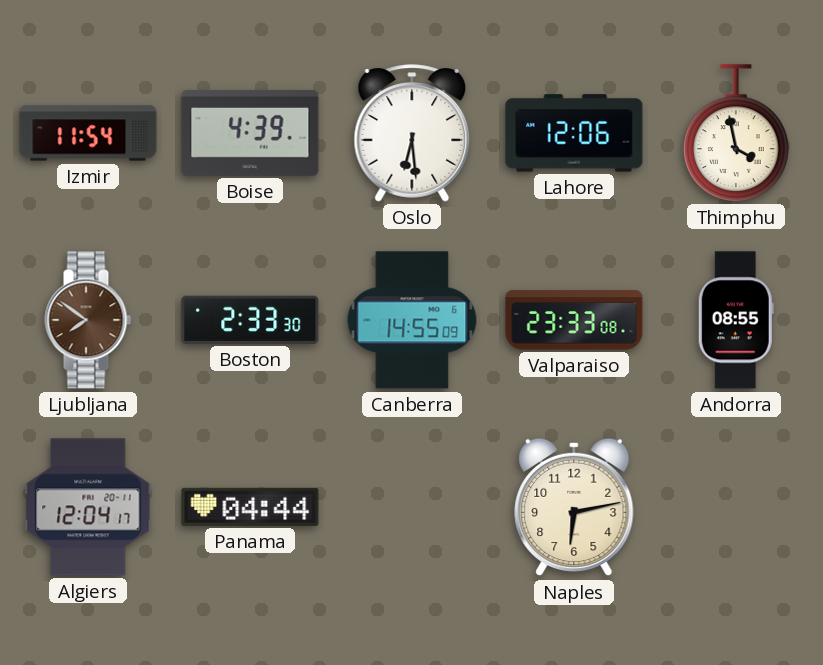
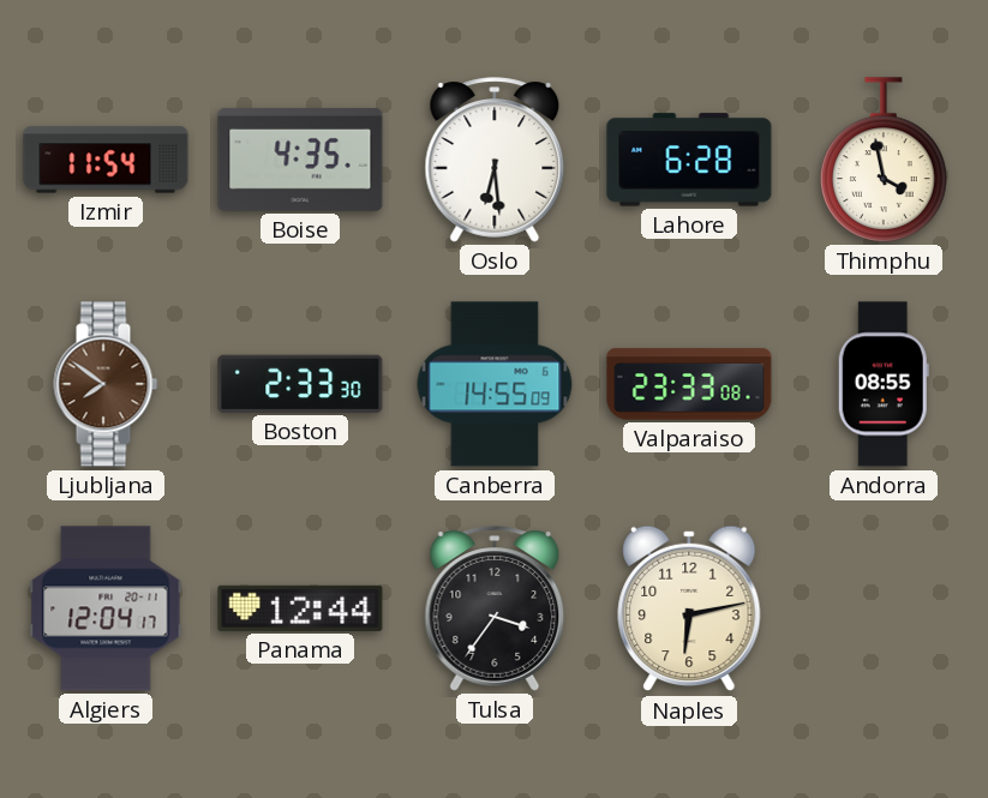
Boise: 4:39 -> 4:35
Lahore: 12:06 -> 6:28
Panama: 04:44 -> 12:44
Tulsa: none -> 3:36
